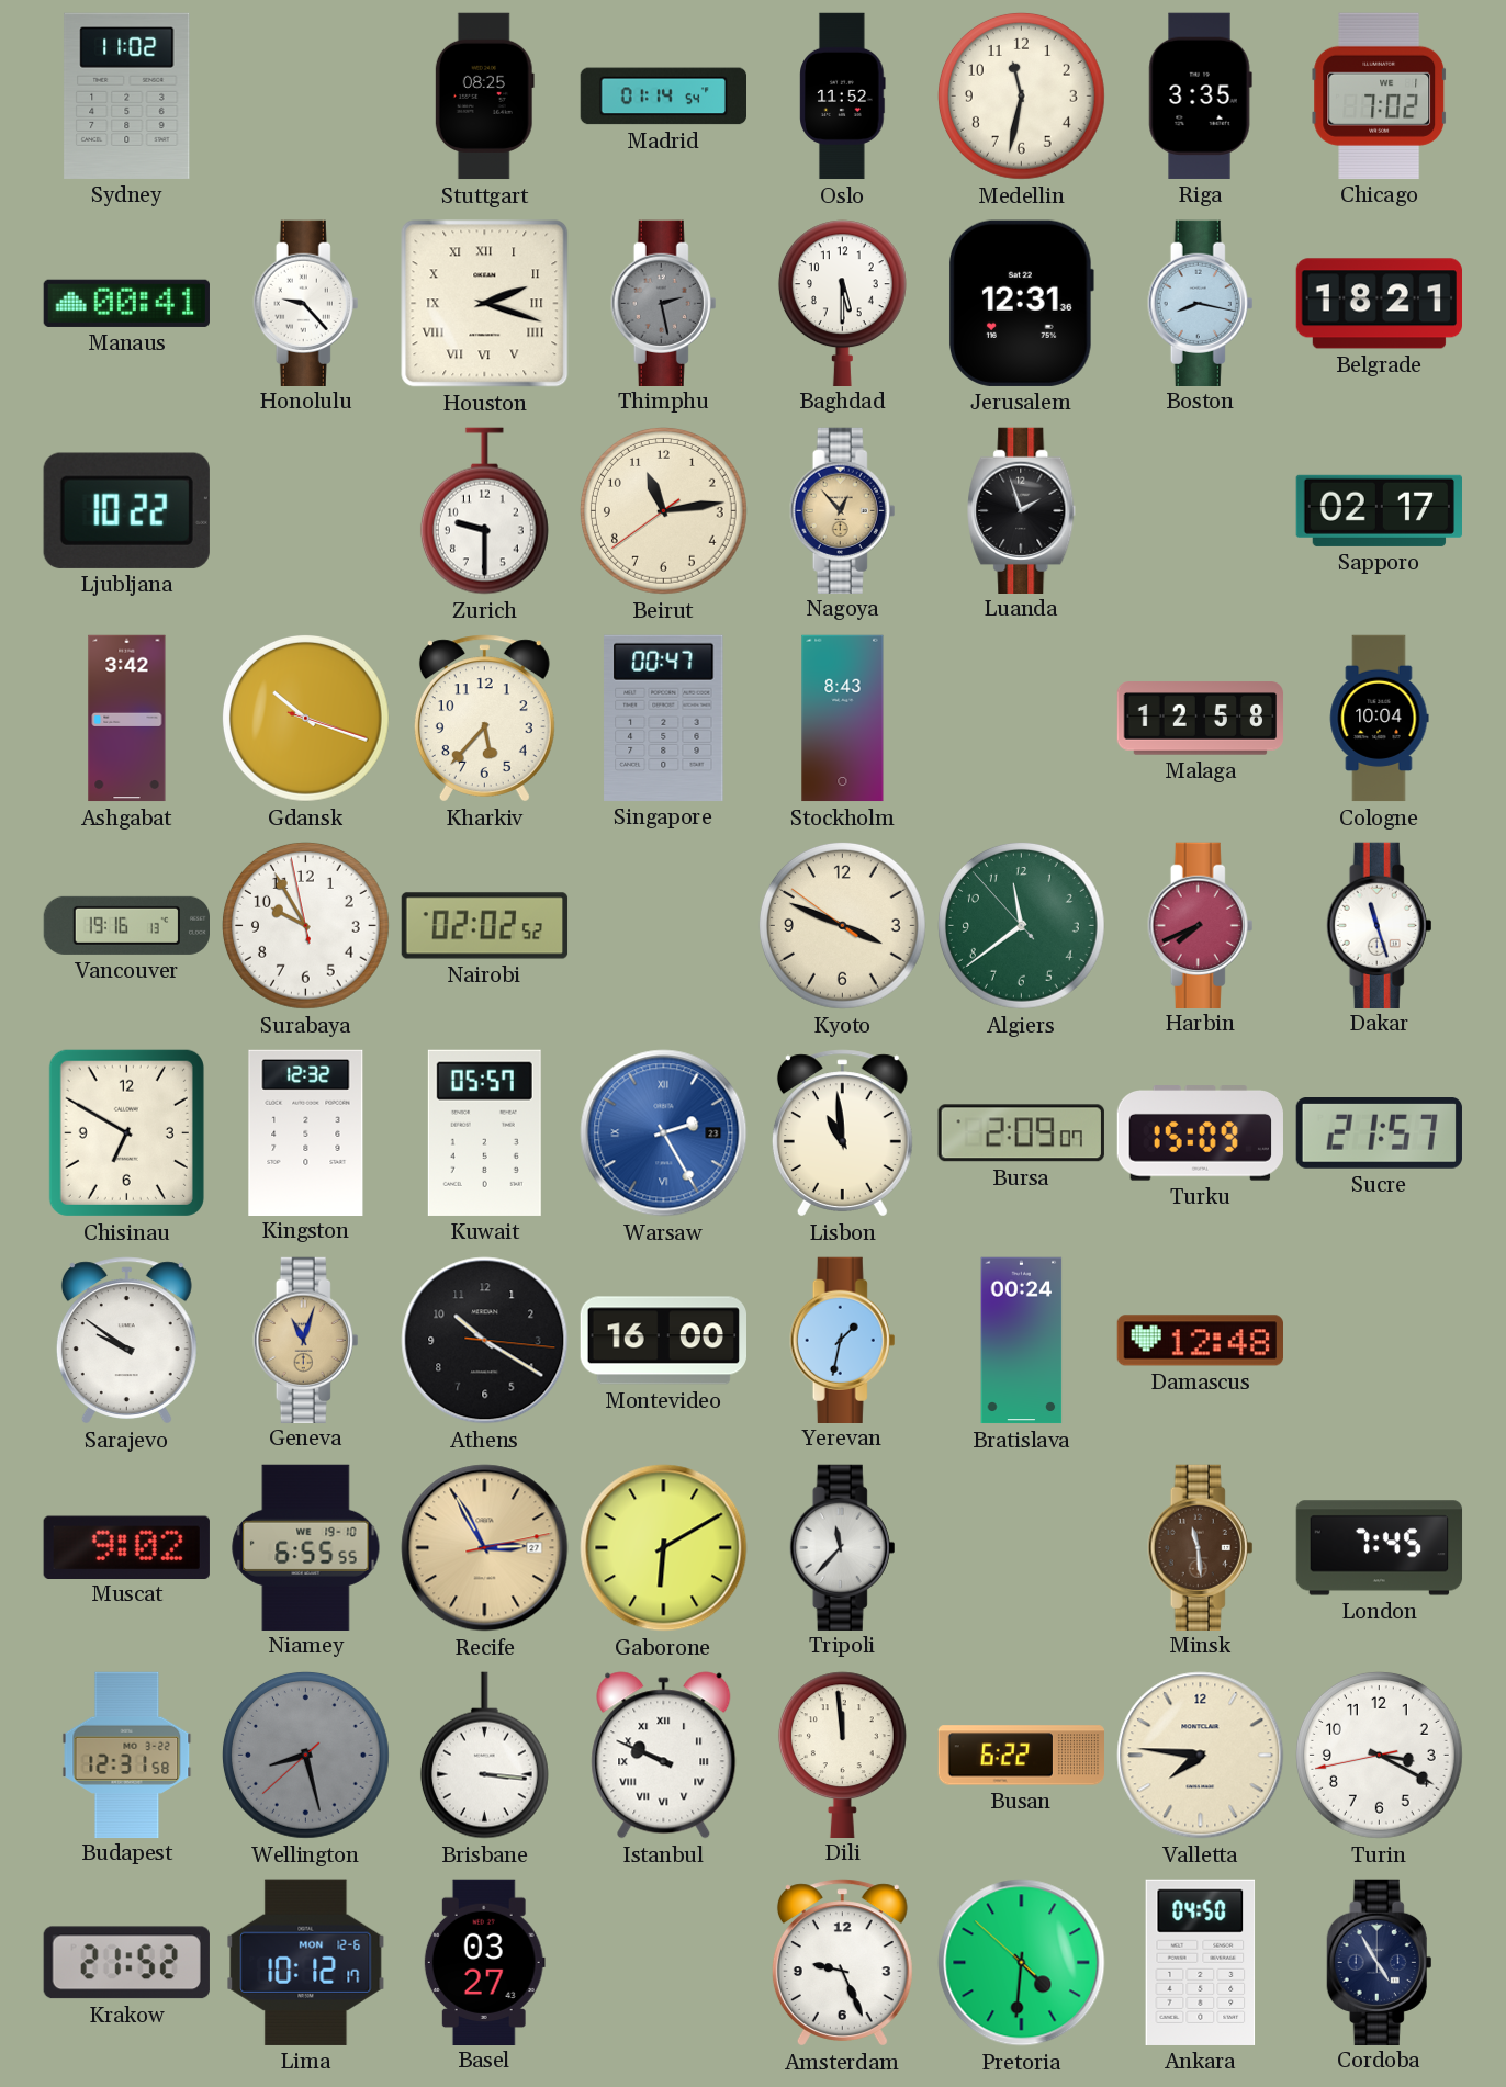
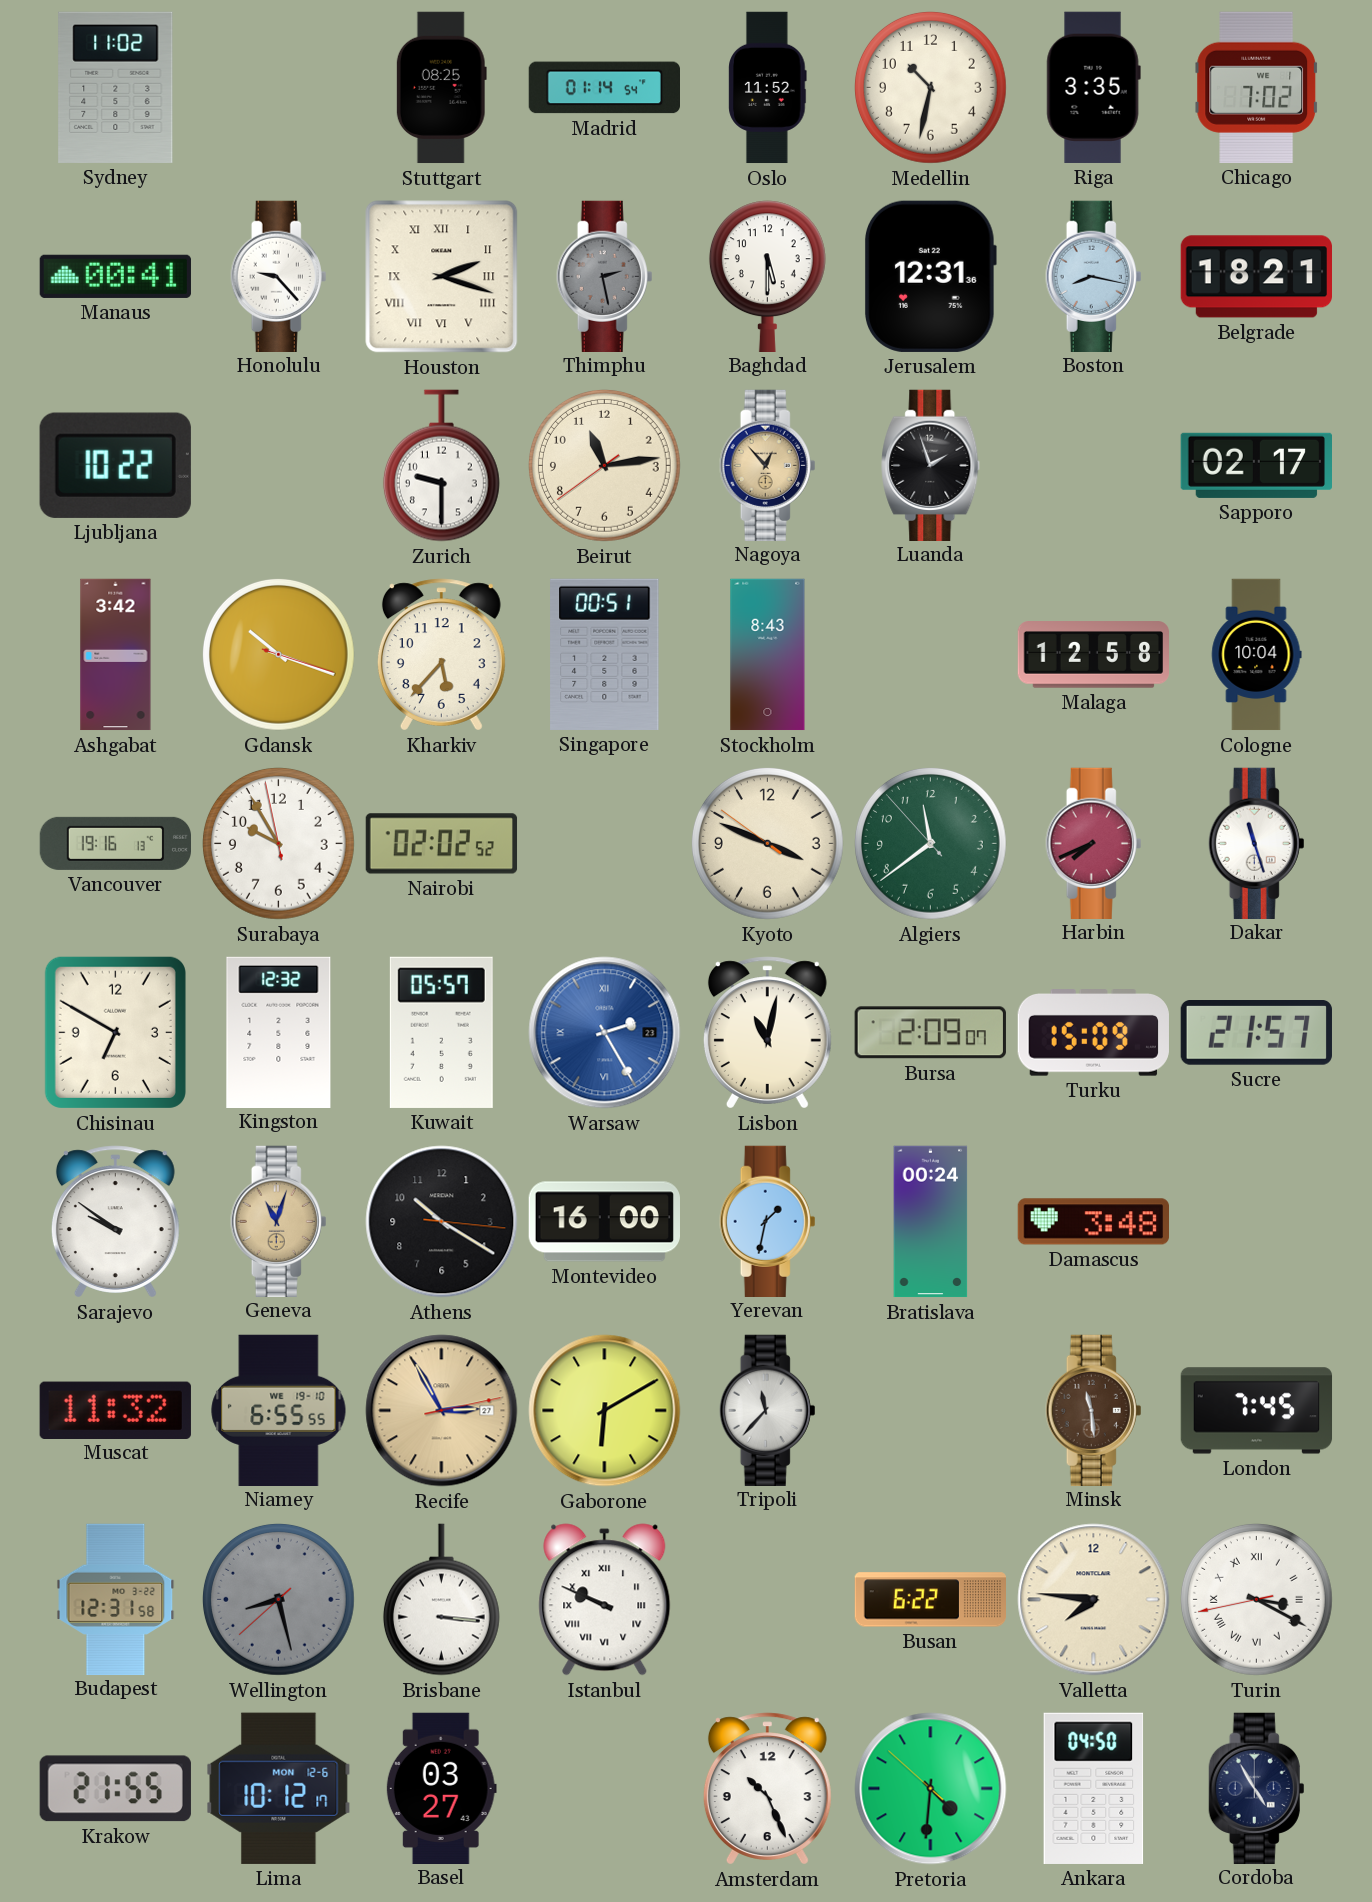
Medellin: 11:32 -> 10:32
Singapore: 00:47 -> 00:51
Lisbon: 10:59 -> 11:02
Damascus: 12:48 -> 3:48
Muscat: 9:02 -> 11:32
Dili: 11:59 -> none
Turin numerals: Arabic -> Roman
Krakow: 21:52 -> 21:55
Amsterdam: 9:26 -> 10:26
